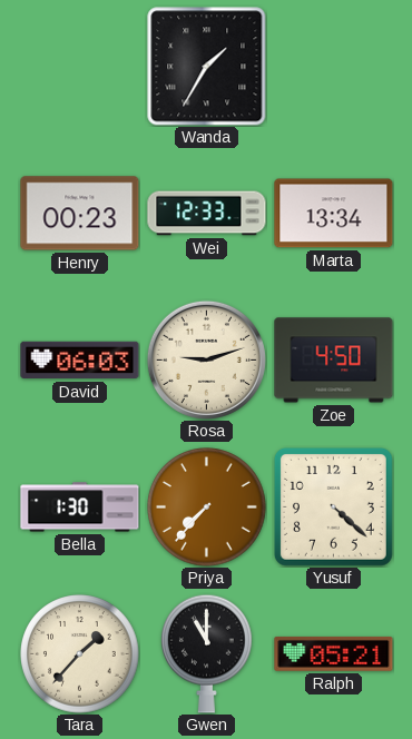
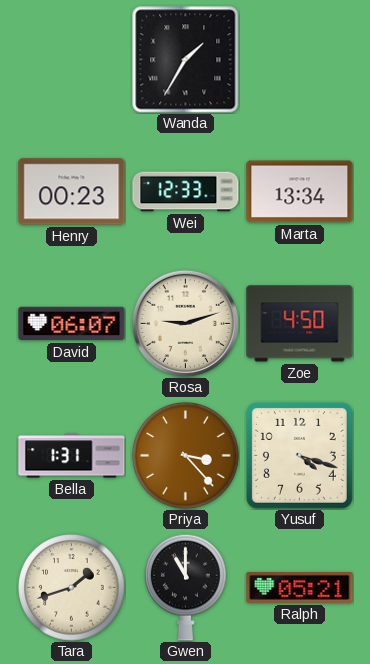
David: 06:03 -> 06:07
Bella: 1:30 -> 1:31
Priya: 7:37 -> 3:23
Yusuf: 4:22 -> 4:18
Tara: 1:37 -> 1:42
